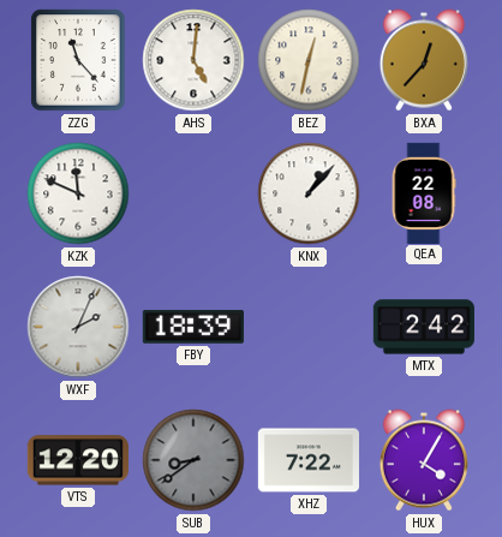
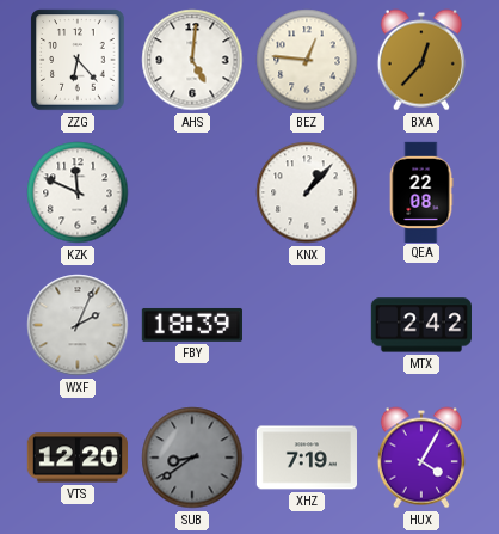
ZZG: 11:23 -> 6:23
BEZ: 12:32 -> 12:46
XHZ: 7:22 -> 7:19
